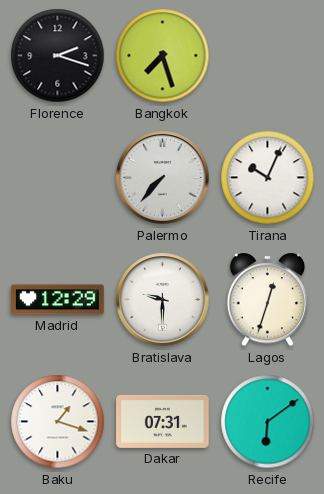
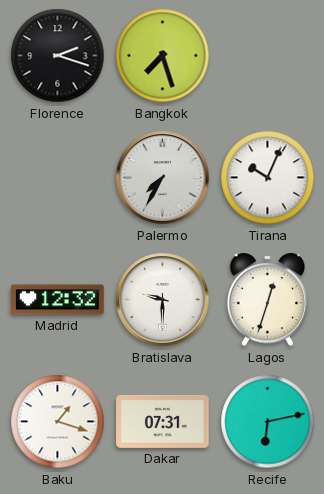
Palermo: 7:37 -> 7:35
Madrid: 12:29 -> 12:32
Recife: 6:09 -> 6:13
